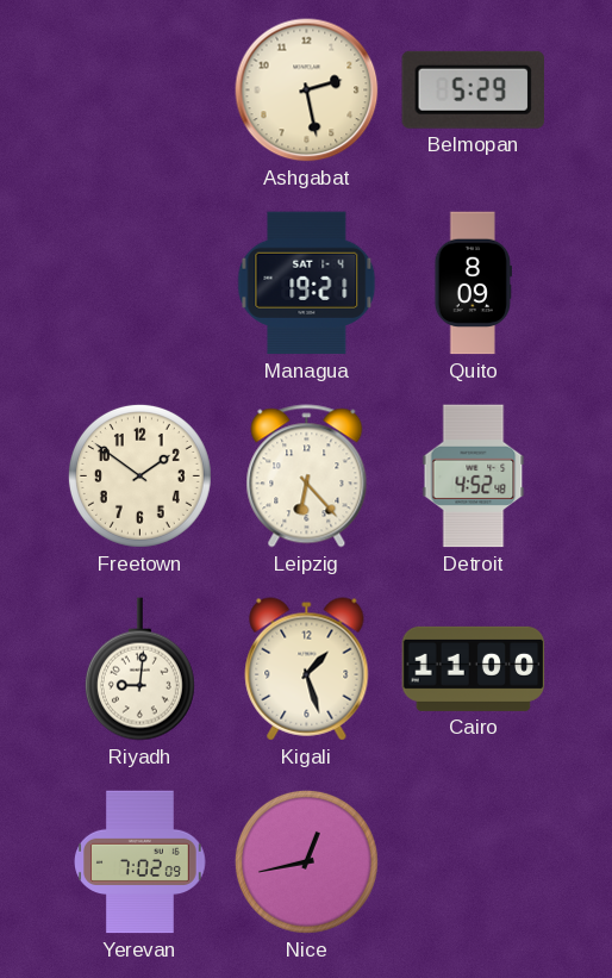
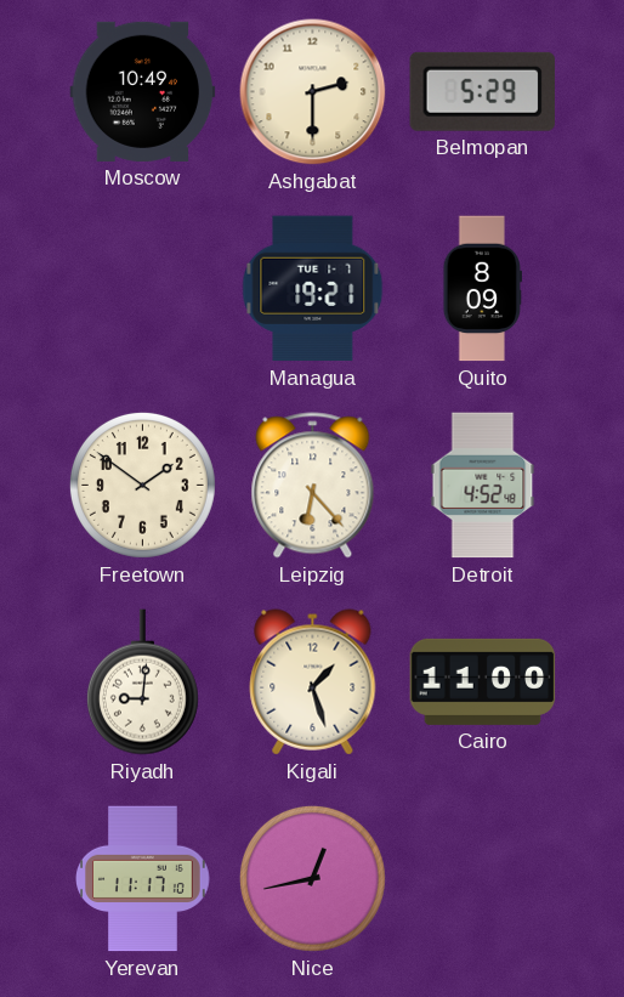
Moscow: none -> 10:49
Ashgabat: 2:28 -> 2:30
Managua date: SAT 1-4 -> TUE 1-7
Yerevan: 7:02 -> 11:17
